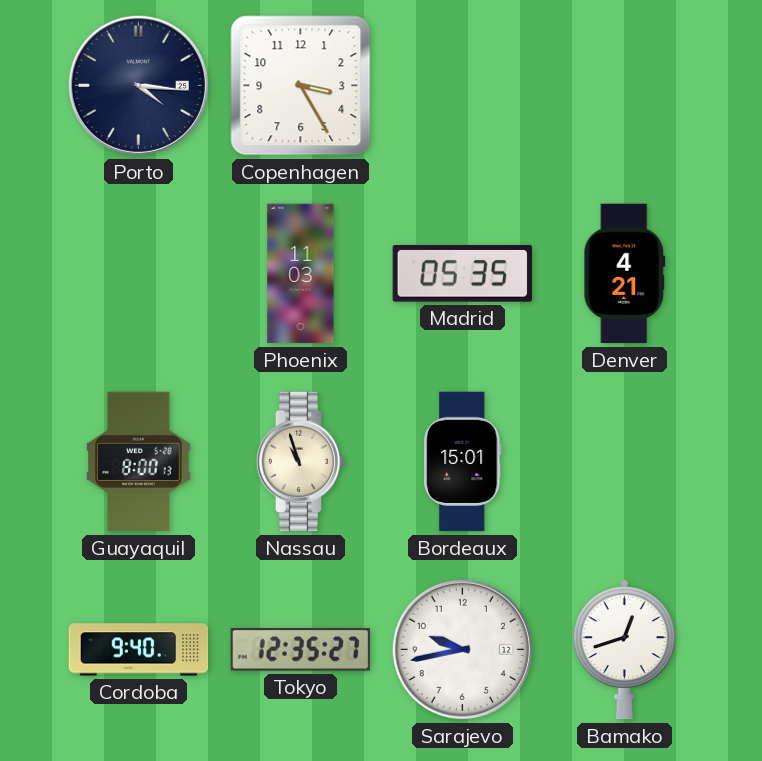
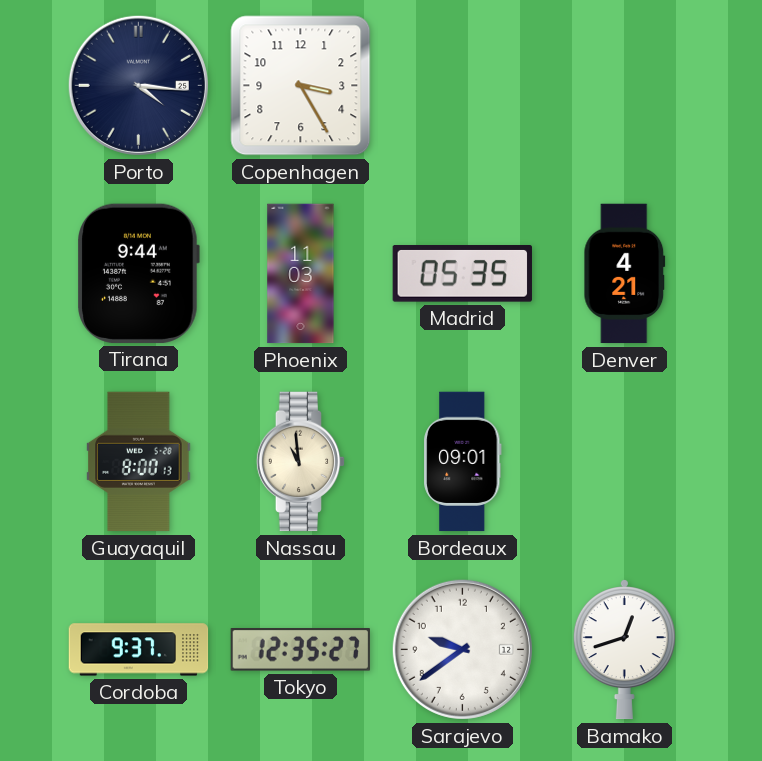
Tirana: none -> 9:44
Nassau: 10:57 -> 10:59
Bordeaux: 15:01 -> 09:01
Cordoba: 9:40 -> 9:37
Sarajevo: 9:43 -> 9:39
